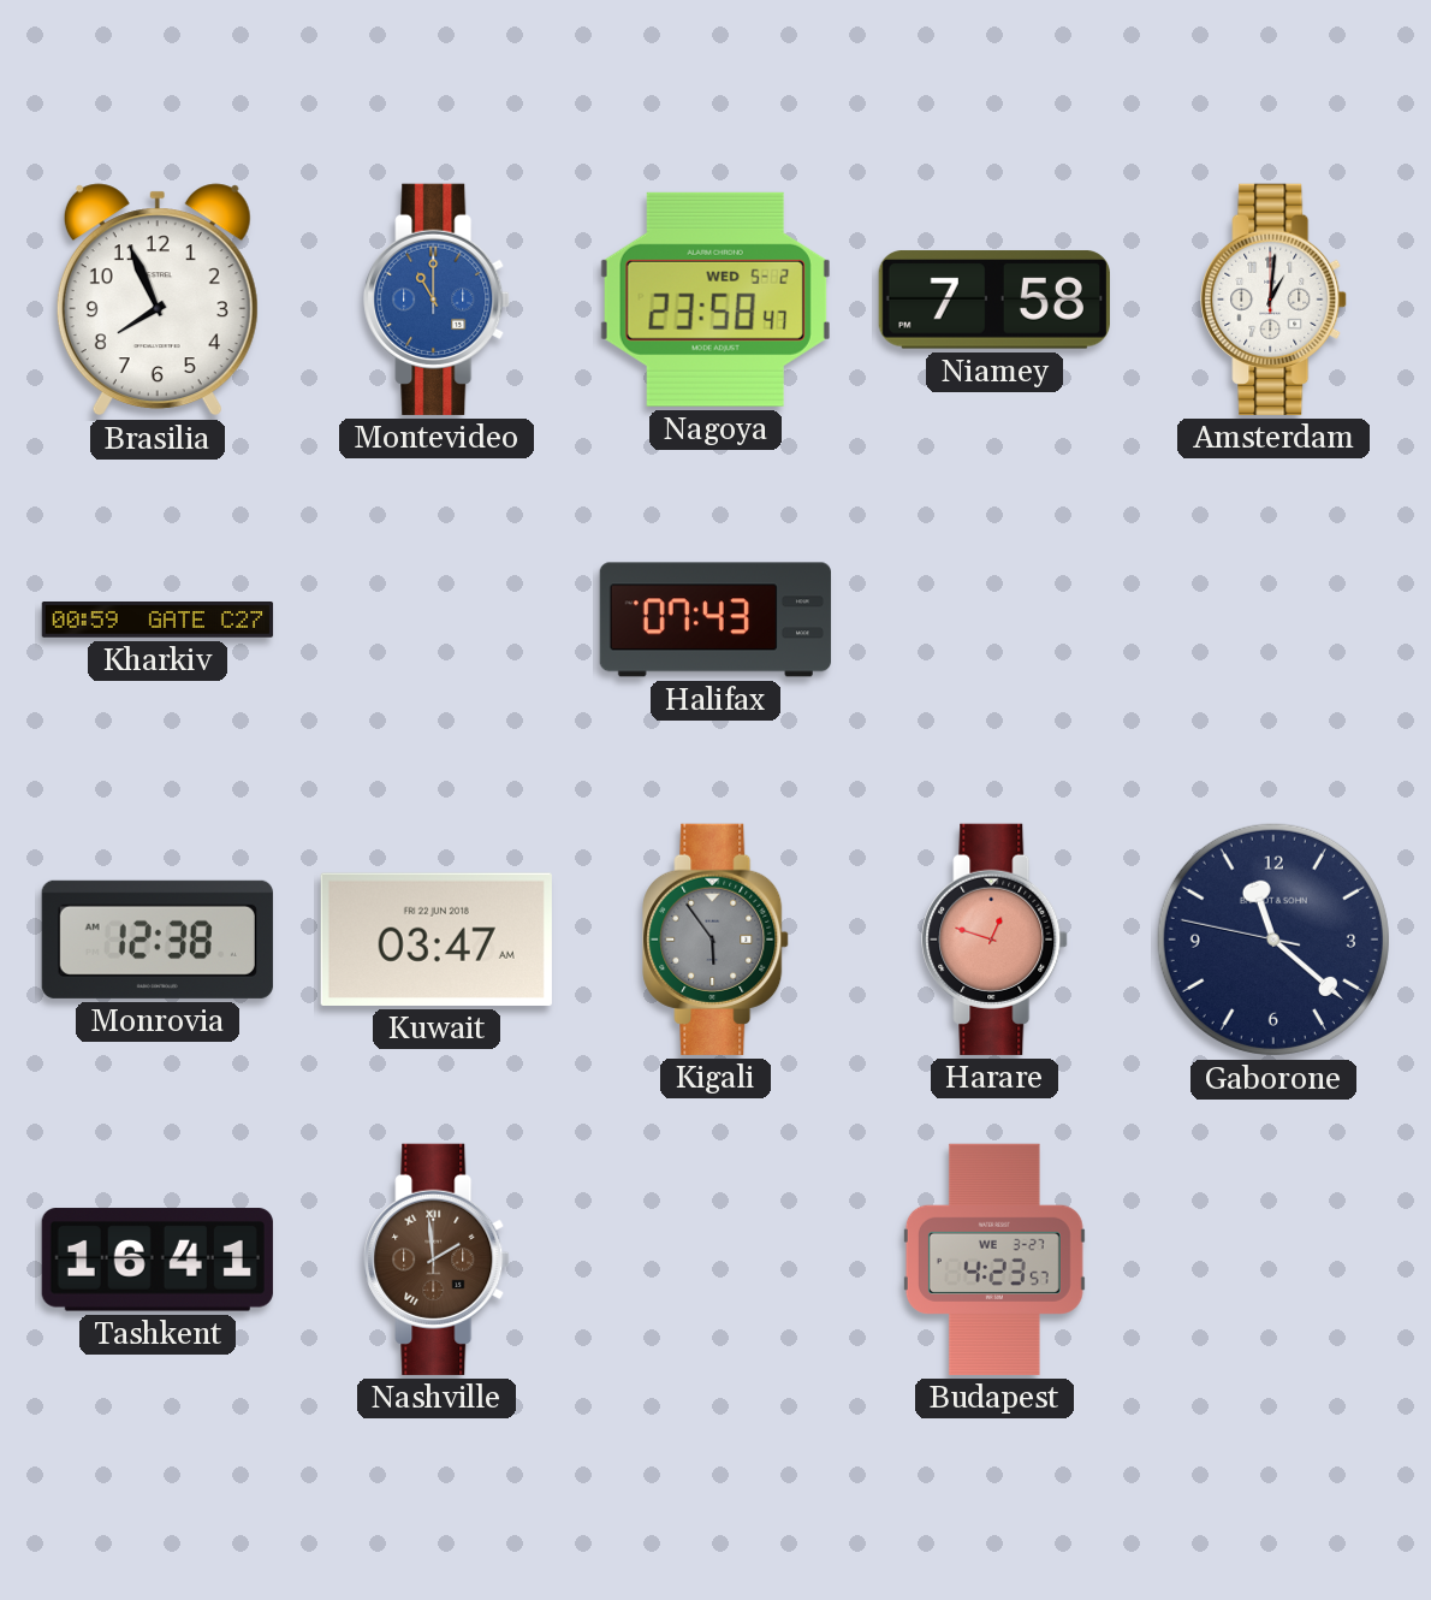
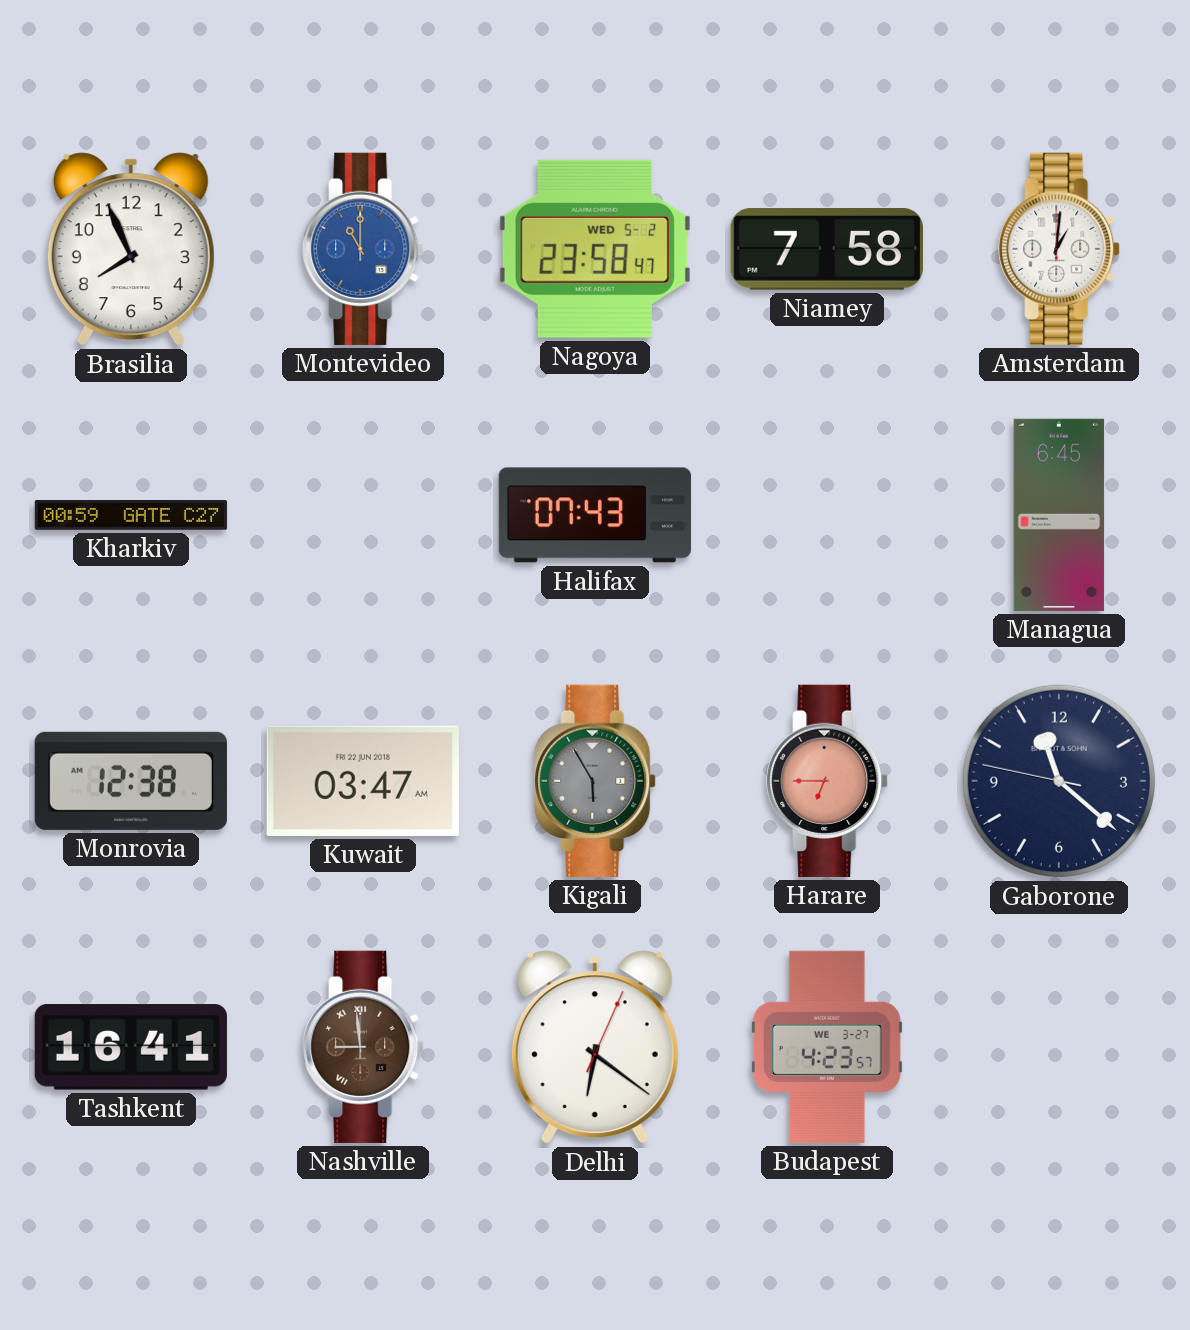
Managua: none -> 6:45
Kigali: 5:54 -> 5:55
Harare: 12:48 -> 6:45
Nashville: 1:59 -> 8:59
Delhi: none -> 6:21
